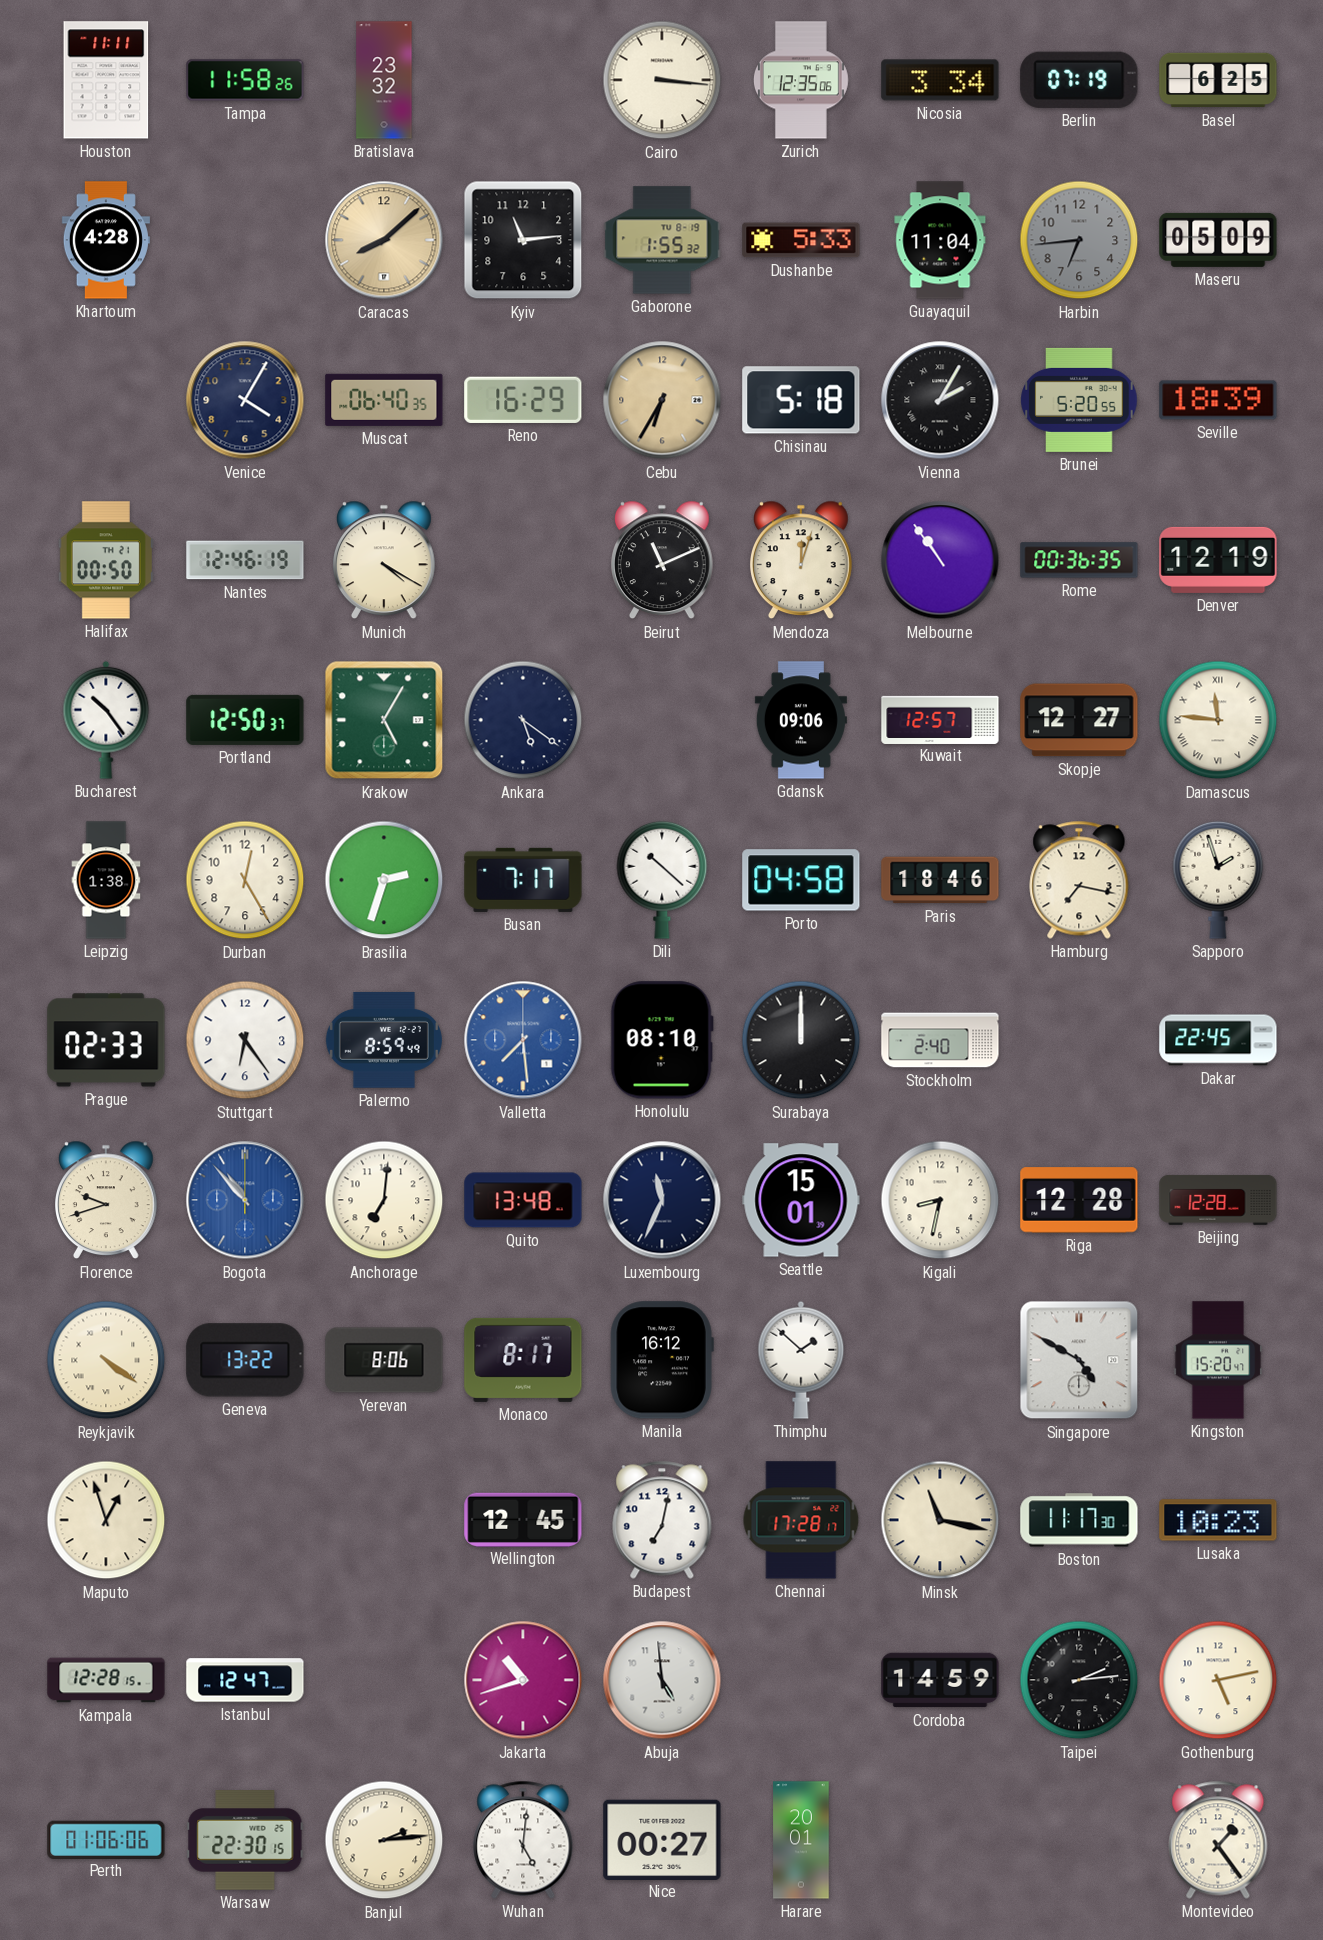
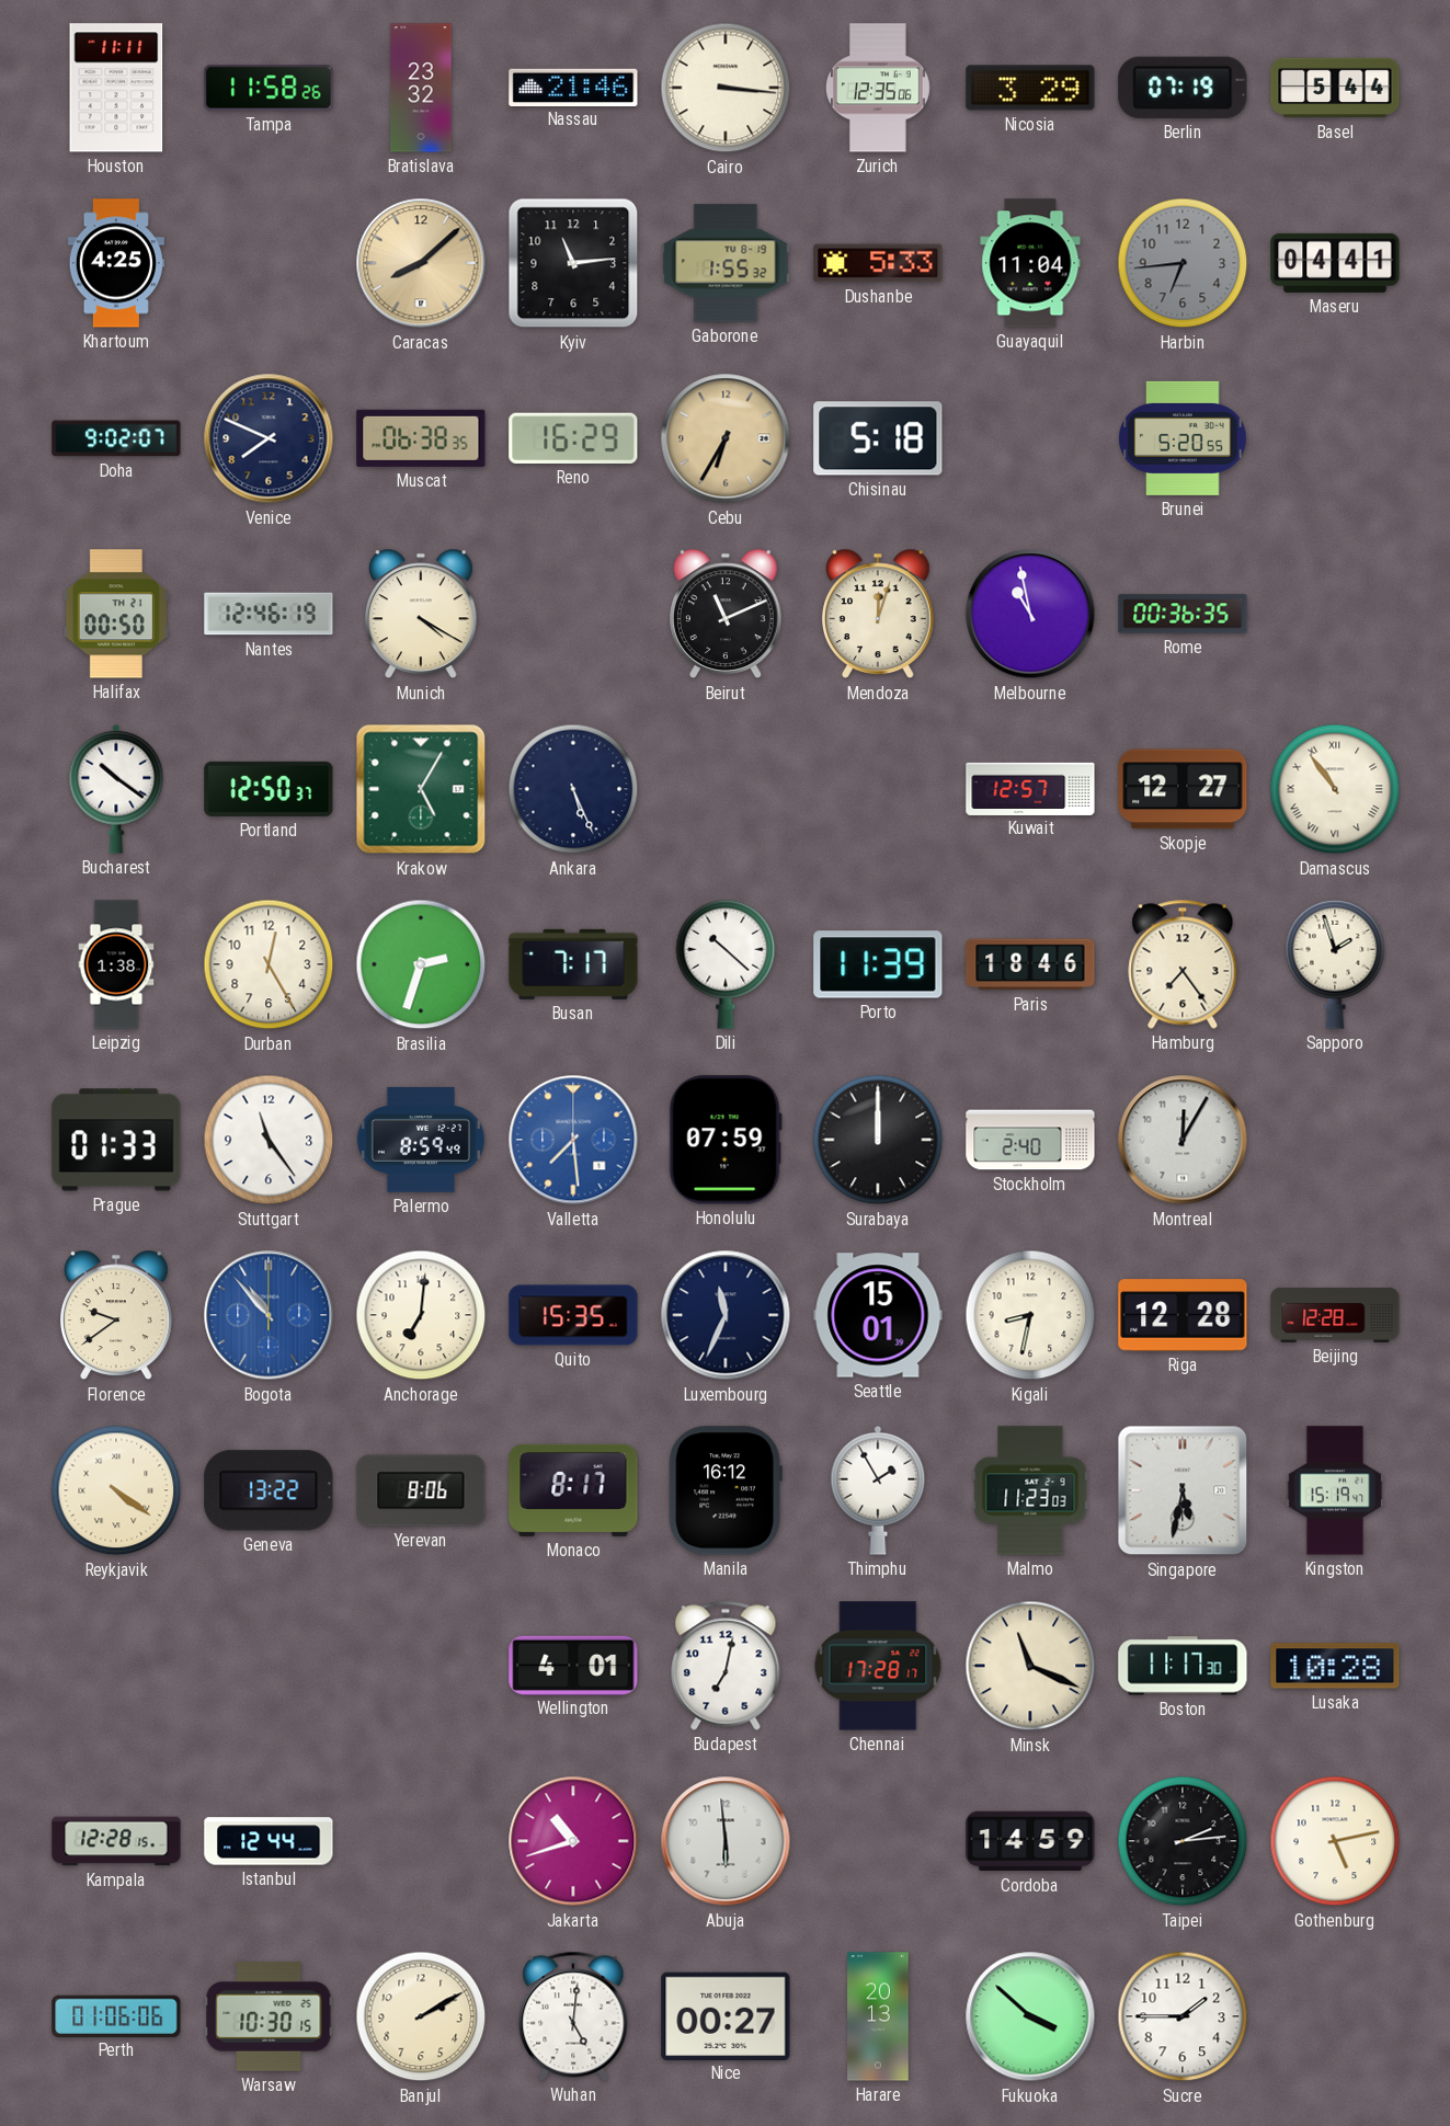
Nassau: none -> 21:46
Nicosia: 3:34 -> 3:29
Basel: 6:25 -> 5:44
Khartoum: 4:28 -> 4:25
Maseru: 05:09 -> 04:41
Doha: none -> 9:02
Venice: 4:05 -> 7:49
Muscat: 06:40 -> 06:38
Vienna: 2:05 -> none
Seville: 18:39 -> none
Melbourne: 10:54 -> 10:58
Denver: 12:19 -> none
Bucharest: 10:24 -> 10:21
Ankara: 5:21 -> 5:26
Gdansk: 09:06 -> none
Damascus: 11:46 -> 10:54
Porto: 04:58 -> 11:39
Hamburg: 7:17 -> 7:24
Prague: 02:33 -> 01:33
Stuttgart: 6:24 -> 11:24
Honolulu: 08:10 -> 07:59
Montreal: none -> 12:05
Dakar: 22:45 -> none
Florence: 9:42 -> 9:39
Quito: 13:48 -> 15:35
Thimphu: 1:52 -> 1:55
Malmo: none -> 11:23
Singapore: 4:50 -> 5:32
Kingston: 15:20 -> 15:19
Maputo: 12:57 -> none
Wellington: 12:45 -> 4:01
Minsk: 11:17 -> 11:19
Lusaka: 10:23 -> 10:28
Istanbul: 12:47 -> 12:44
Abuja: 4:59 -> 5:59
Warsaw: 22:30 -> 10:30
Banjul: 2:14 -> 2:10
Harare: 20:01 -> 20:13
Fukuoka: none -> 3:52
Sucre: none -> 1:45
Montevideo: 1:24 -> none
